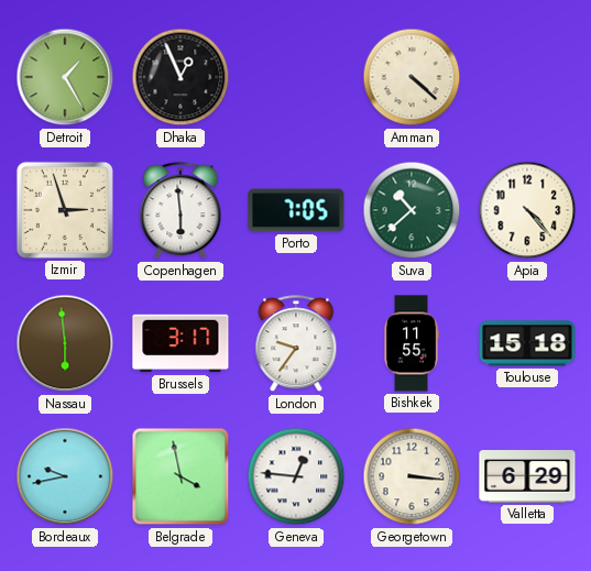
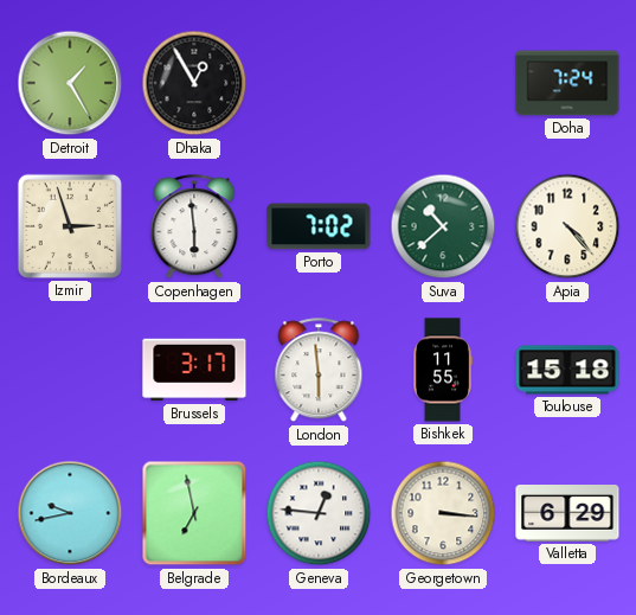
Dhaka: 12:56 -> 12:55
Amman: 4:22 -> none
Doha: none -> 7:24
Porto: 7:05 -> 7:02
Nassau: 5:59 -> none
London: 9:36 -> 5:59
Belgrade: 3:58 -> 6:58
